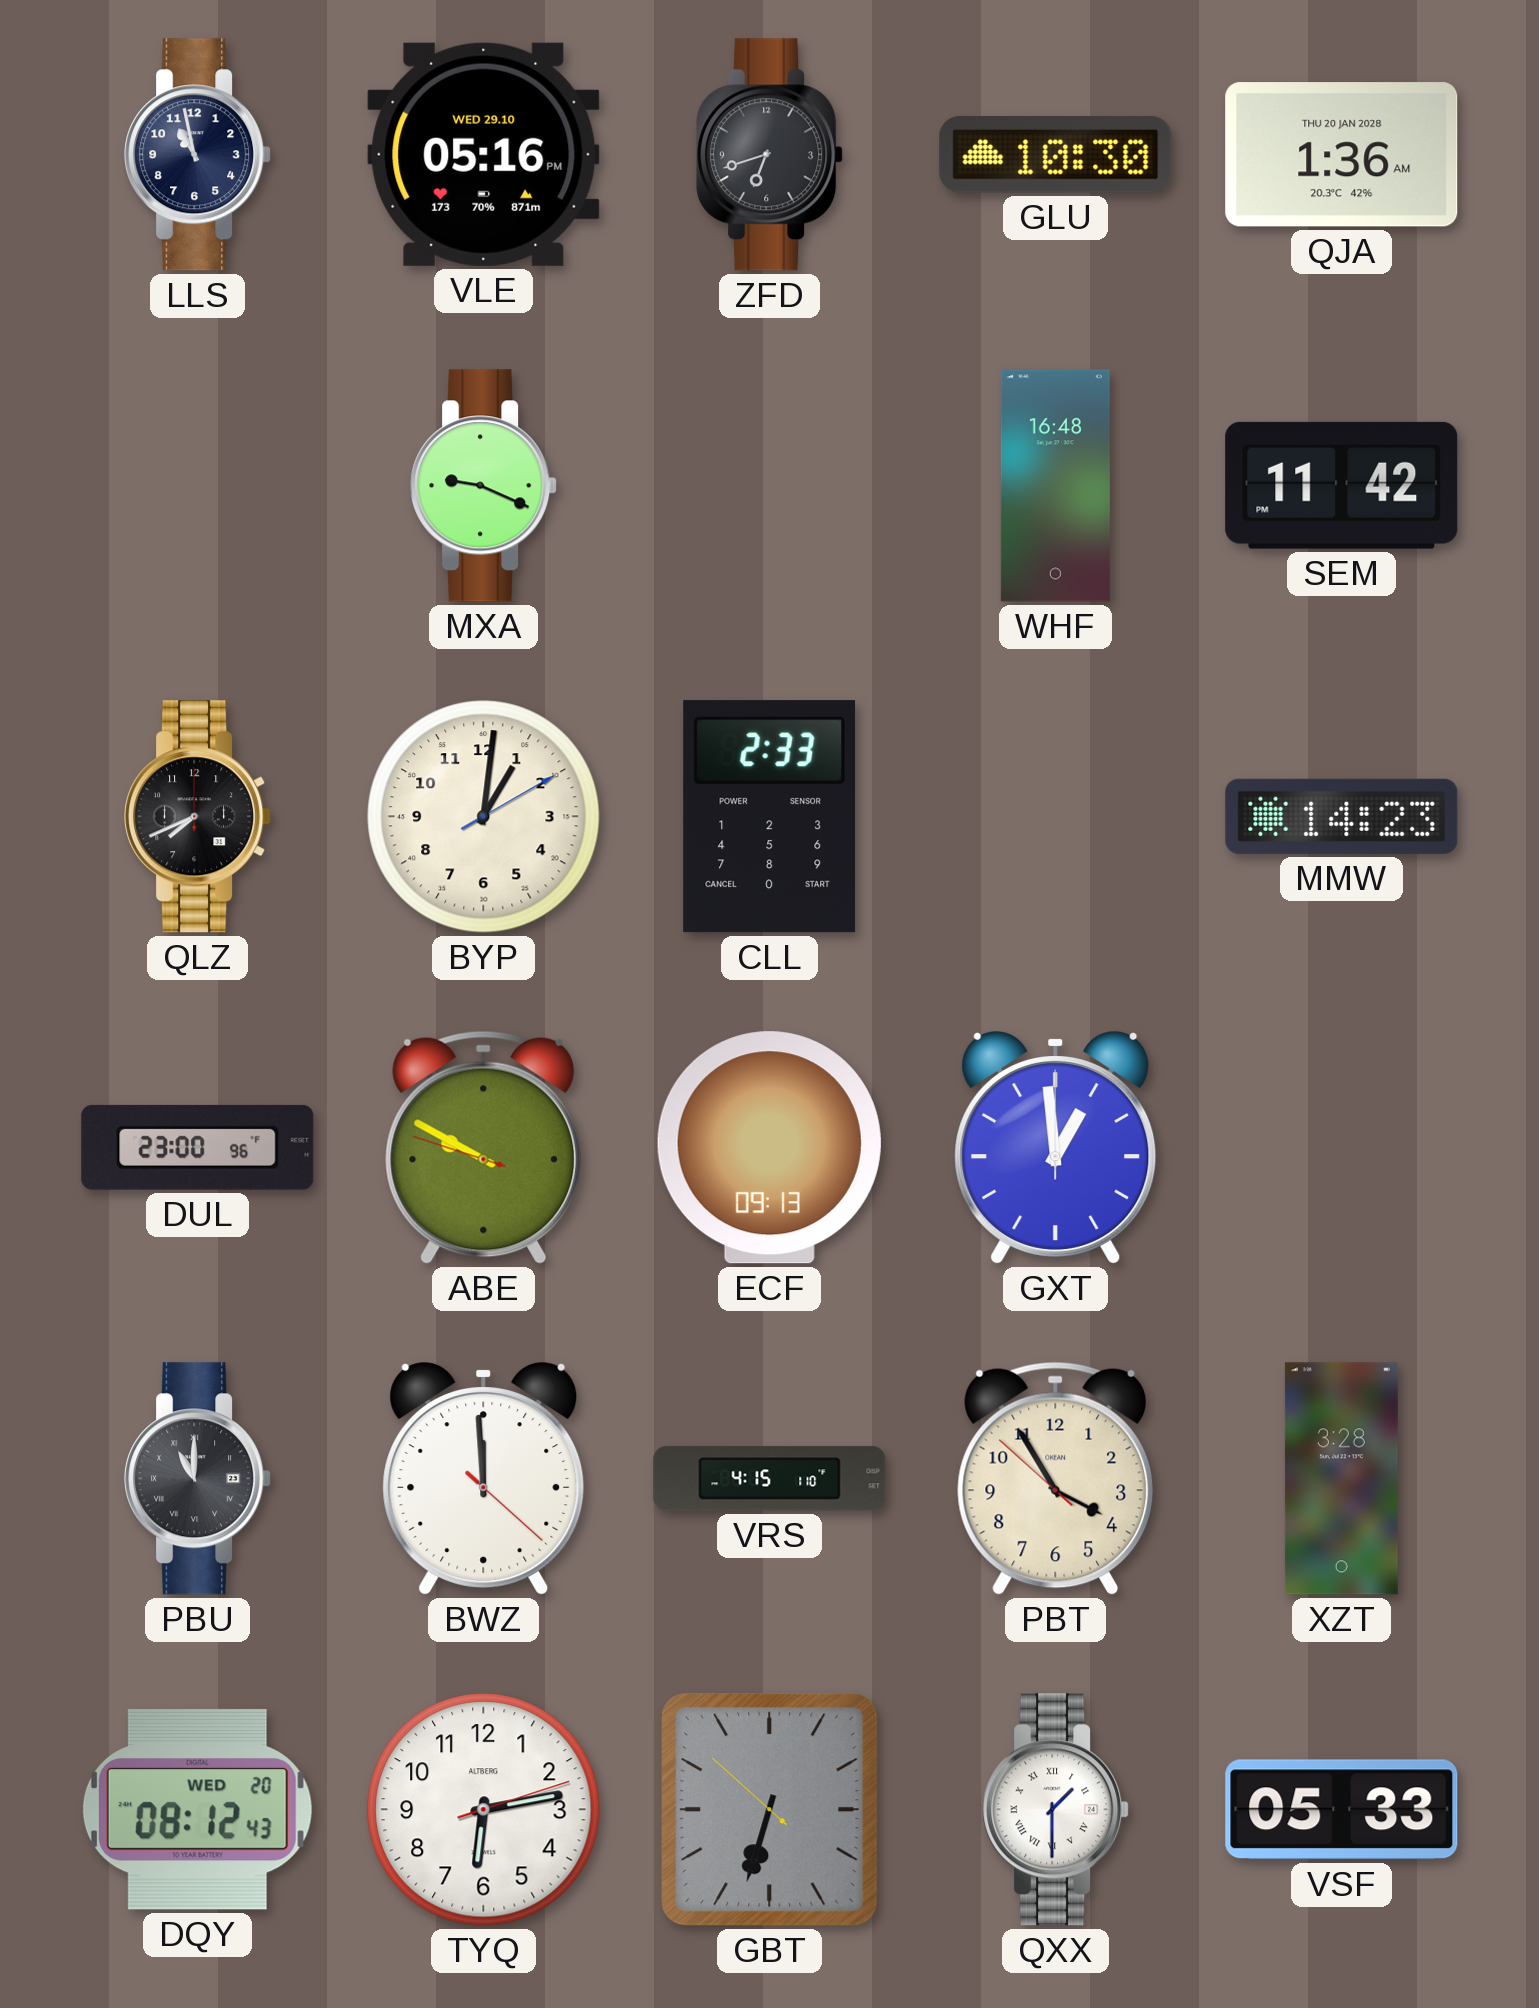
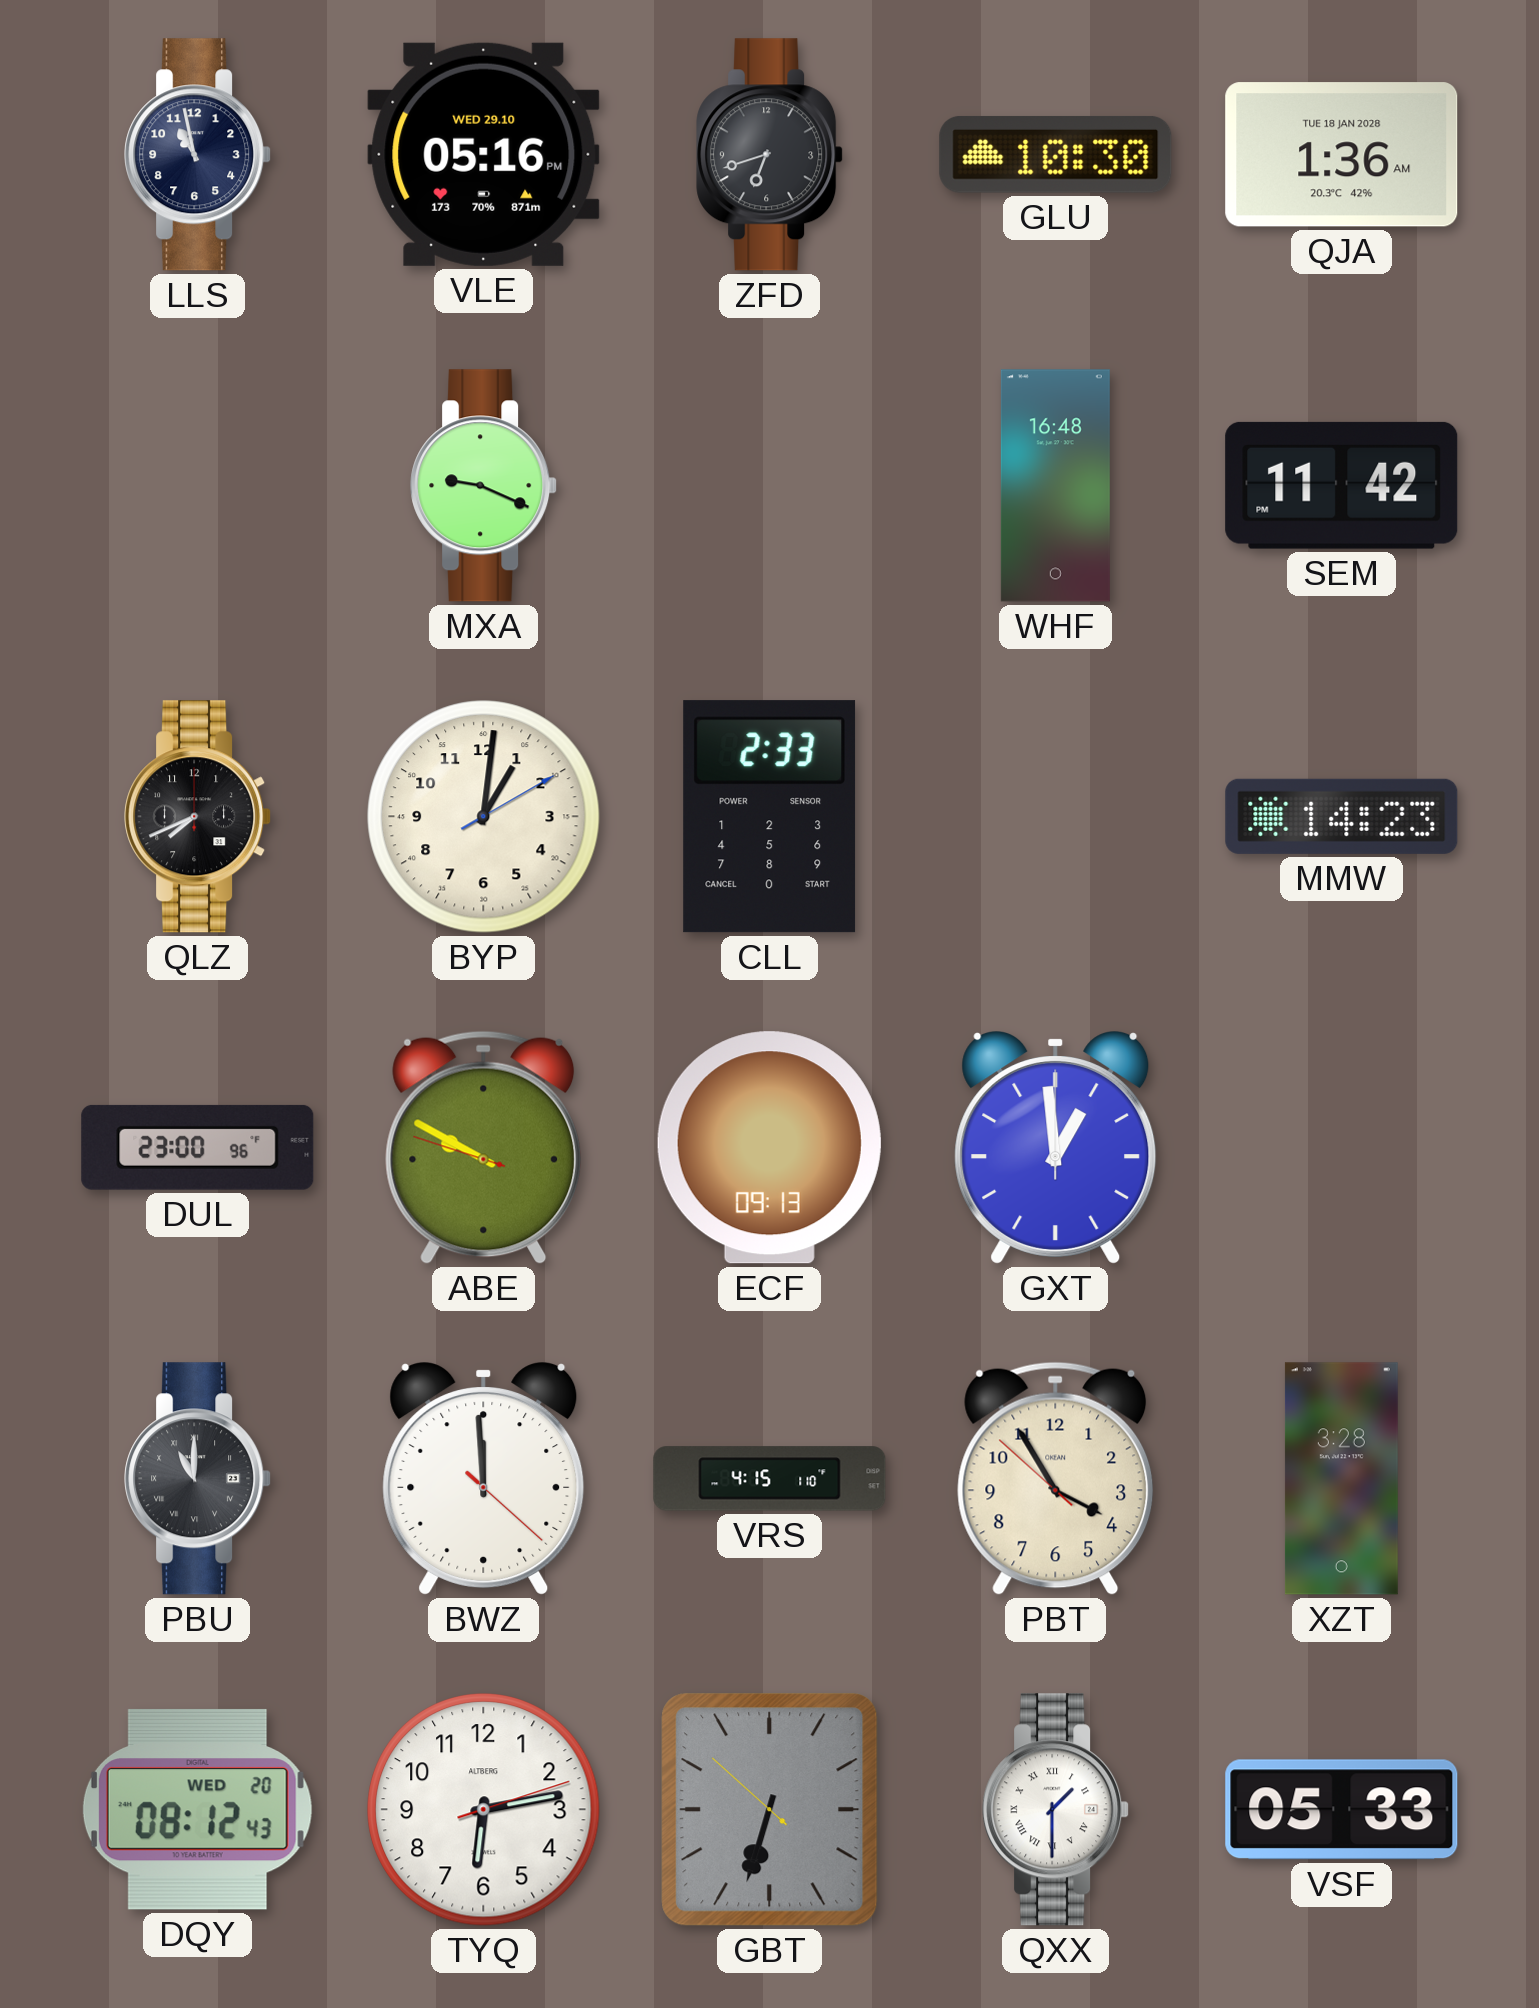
QJA date: THU 20 JAN 2028 -> TUE 18 JAN 2028
